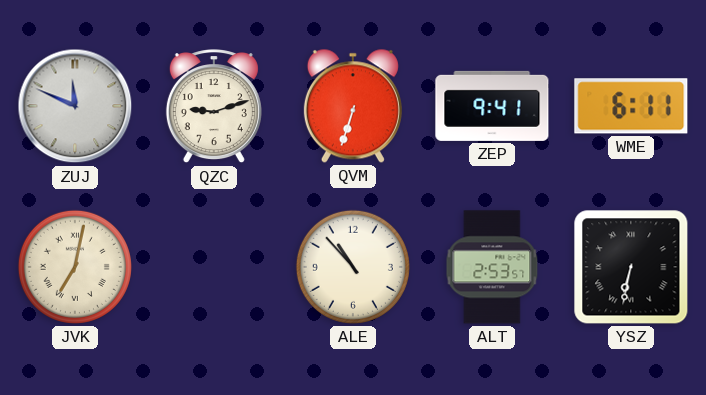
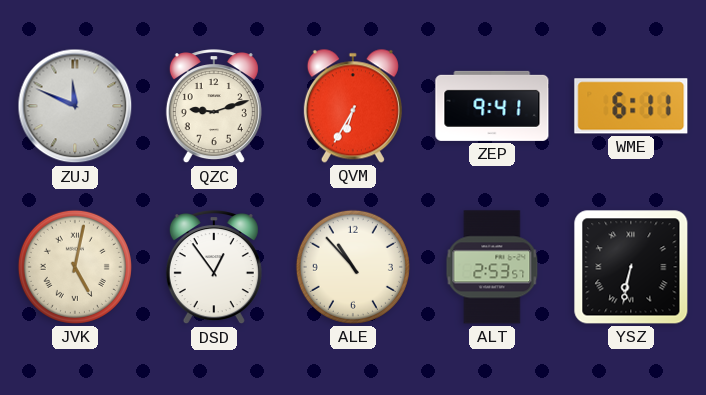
QVM: 6:33 -> 6:35
JVK: 7:02 -> 5:02
DSD: none -> 12:54
